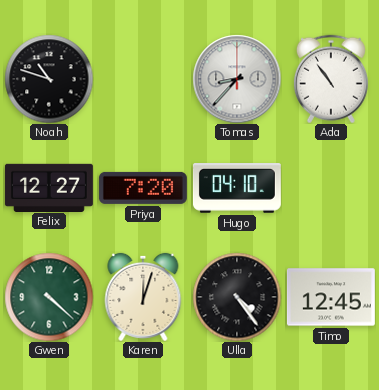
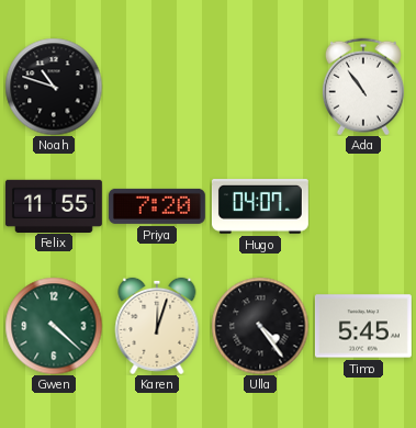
Tomas: 8:37 -> none
Felix: 12:27 -> 11:55
Hugo: 04:10 -> 04:07
Timo: 12:45 -> 5:45
